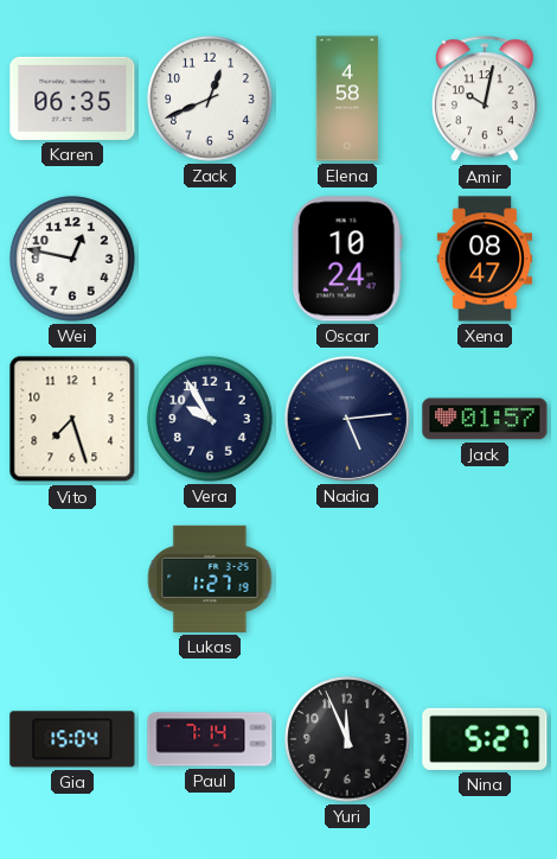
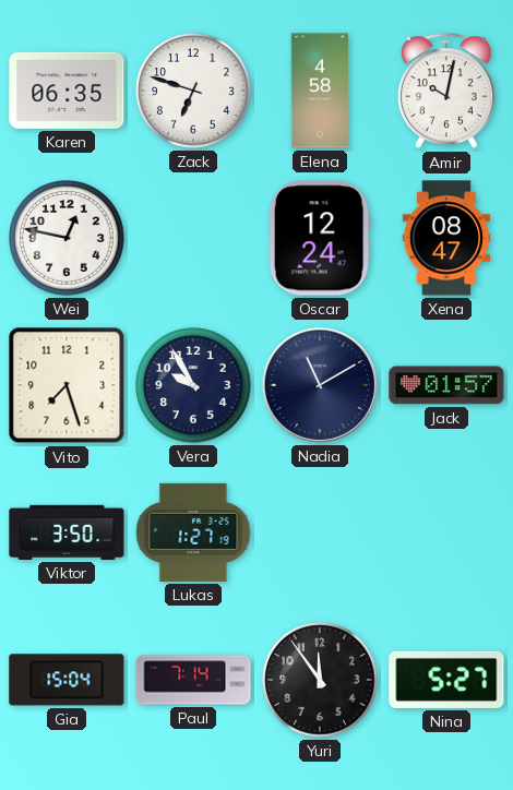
Zack: 12:41 -> 6:48
Oscar: 10:24 -> 12:24
Nadia: 5:14 -> 11:10
Viktor: none -> 3:50
Yuri: 11:56 -> 11:54
